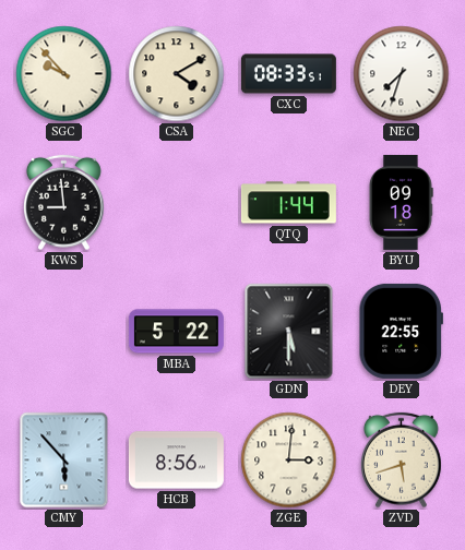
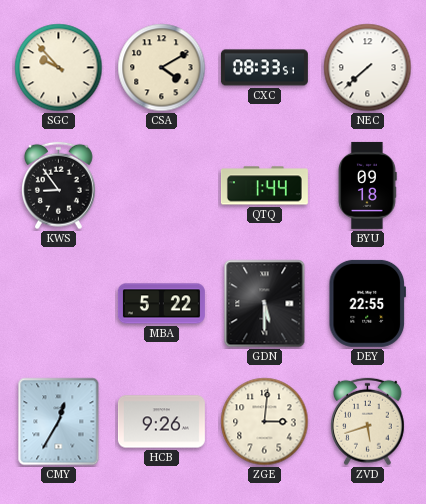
NEC: 7:33 -> 7:38
KWS: 8:59 -> 8:54
CMY: 5:53 -> 12:35
HCB: 8:56 -> 9:26
